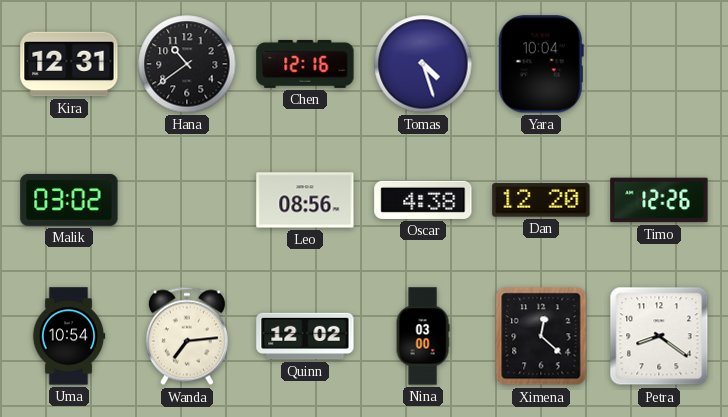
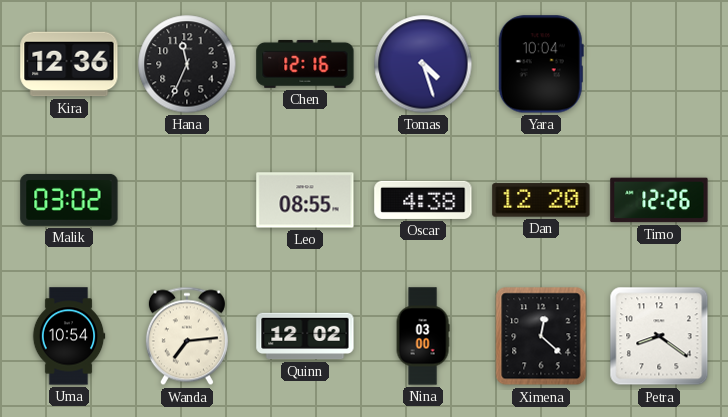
Kira: 12:31 -> 12:36
Hana: 10:39 -> 11:34
Leo: 08:56 -> 08:55
